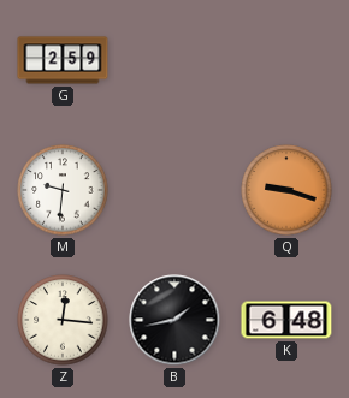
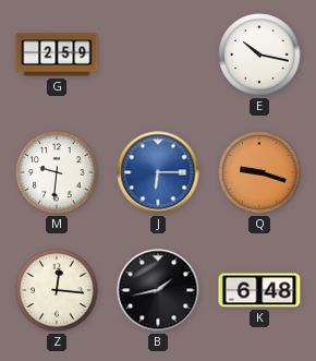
E: none -> 10:17
J: none -> 6:15
